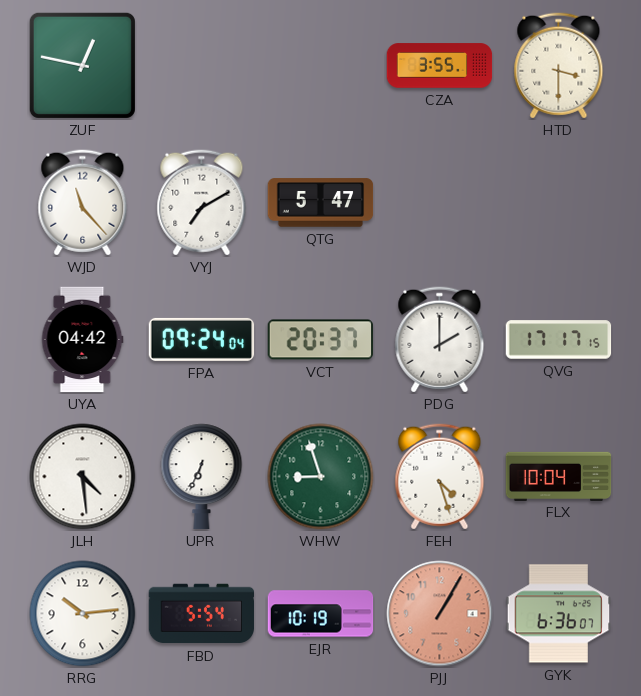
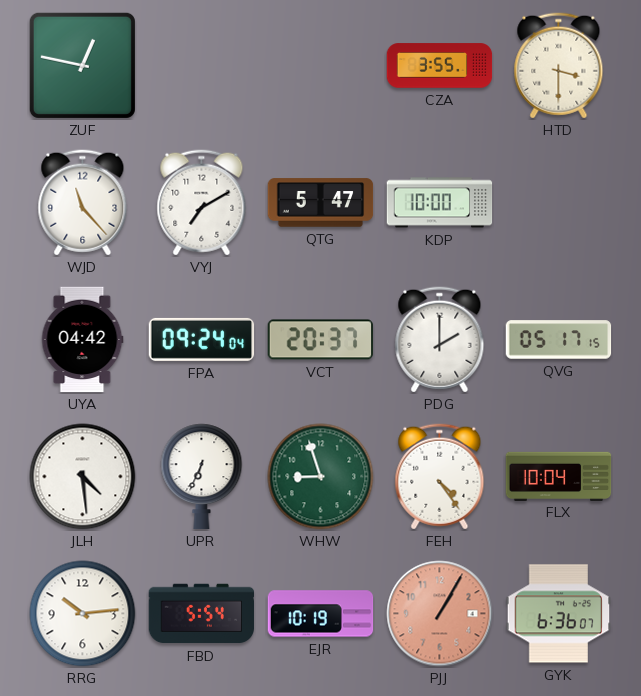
KDP: none -> 10:00
QVG: 17:17 -> 05:17
FEH: 4:27 -> 4:24
